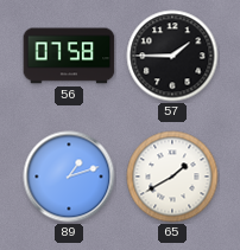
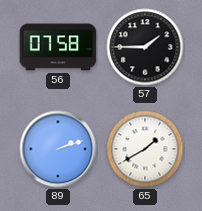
89: 1:12 -> 2:12
